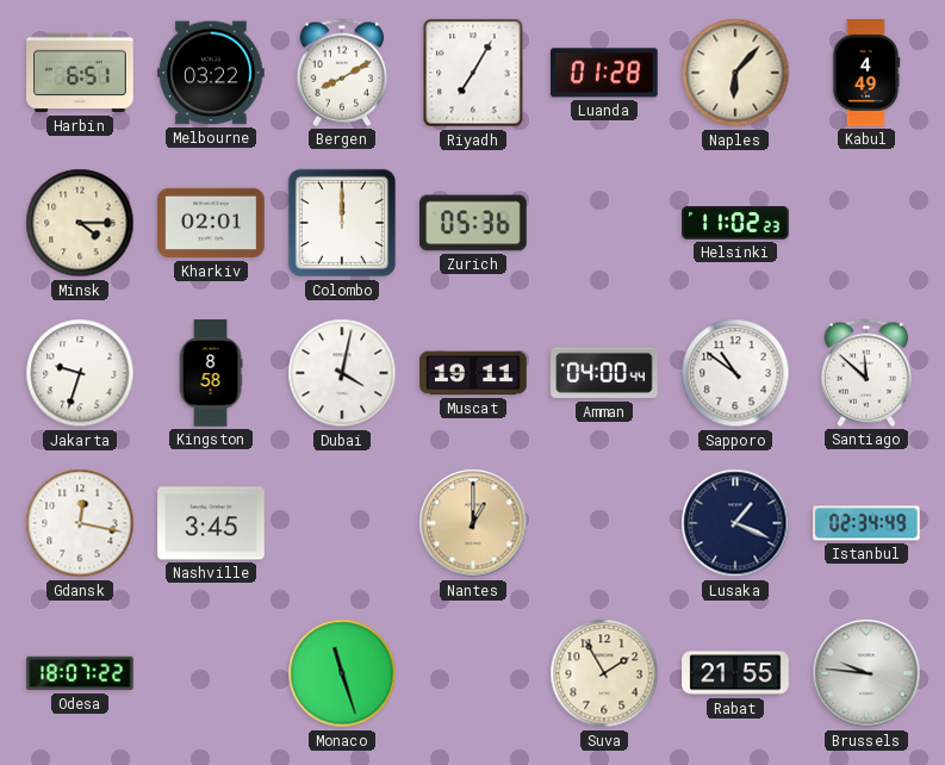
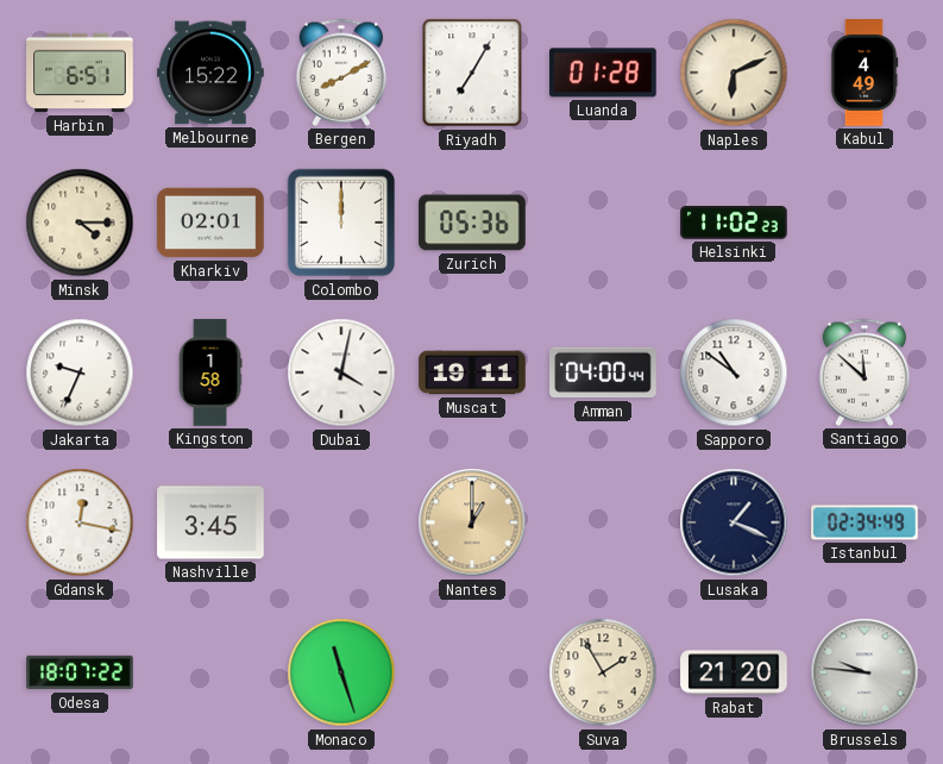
Melbourne: 03:22 -> 15:22
Naples: 6:07 -> 6:11
Jakarta: 9:33 -> 9:34
Kingston: 8:58 -> 1:58
Rabat: 21:55 -> 21:20
